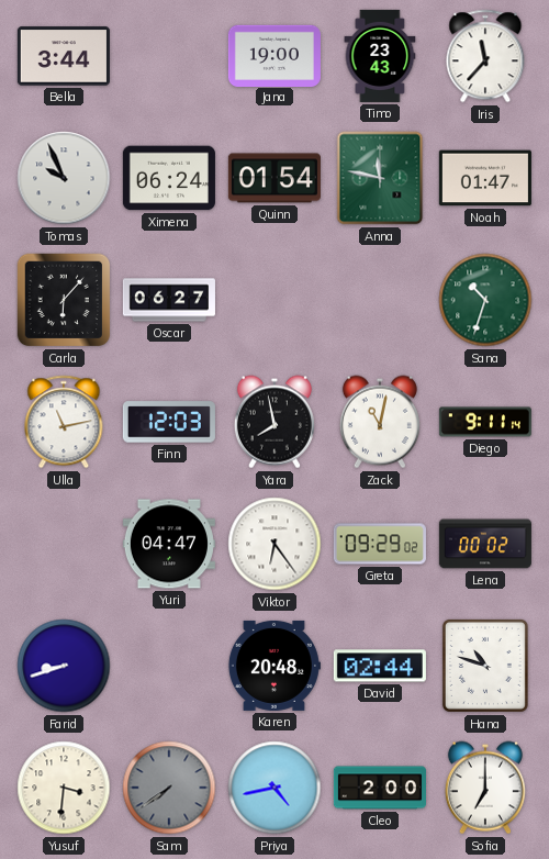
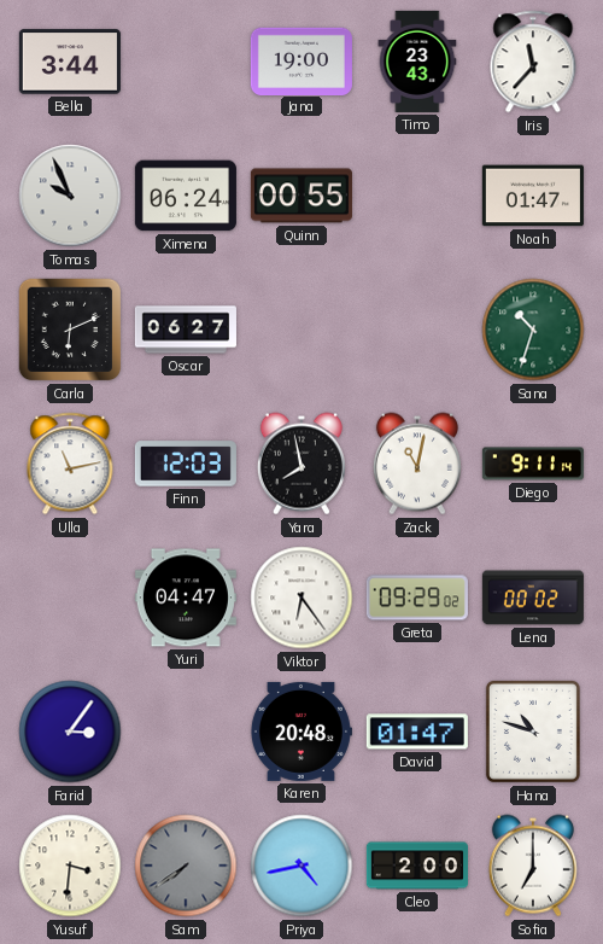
Quinn: 01:54 -> 00:55
Anna: 11:47 -> none
Carla: 6:07 -> 6:11
Farid: 8:42 -> 3:06
David: 02:44 -> 01:47
